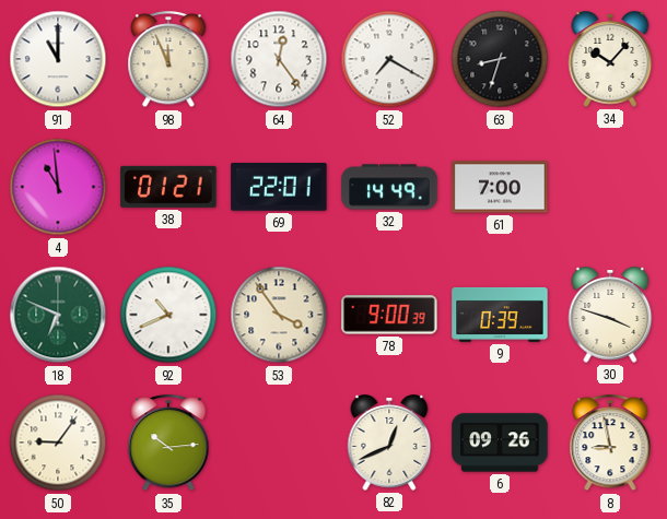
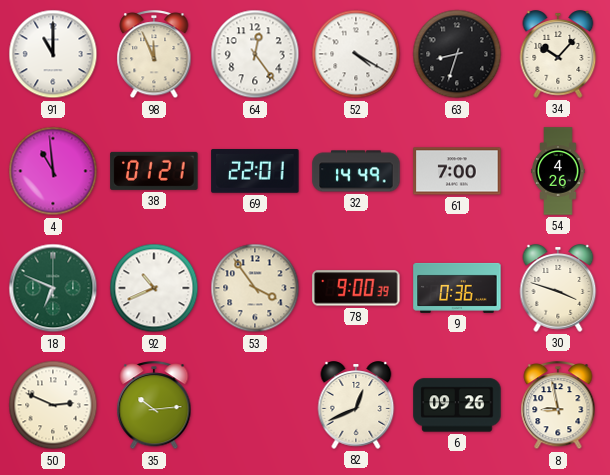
52: 7:20 -> 4:20
54: none -> 4:26
9: 0:39 -> 0:36
50: 9:06 -> 2:49
